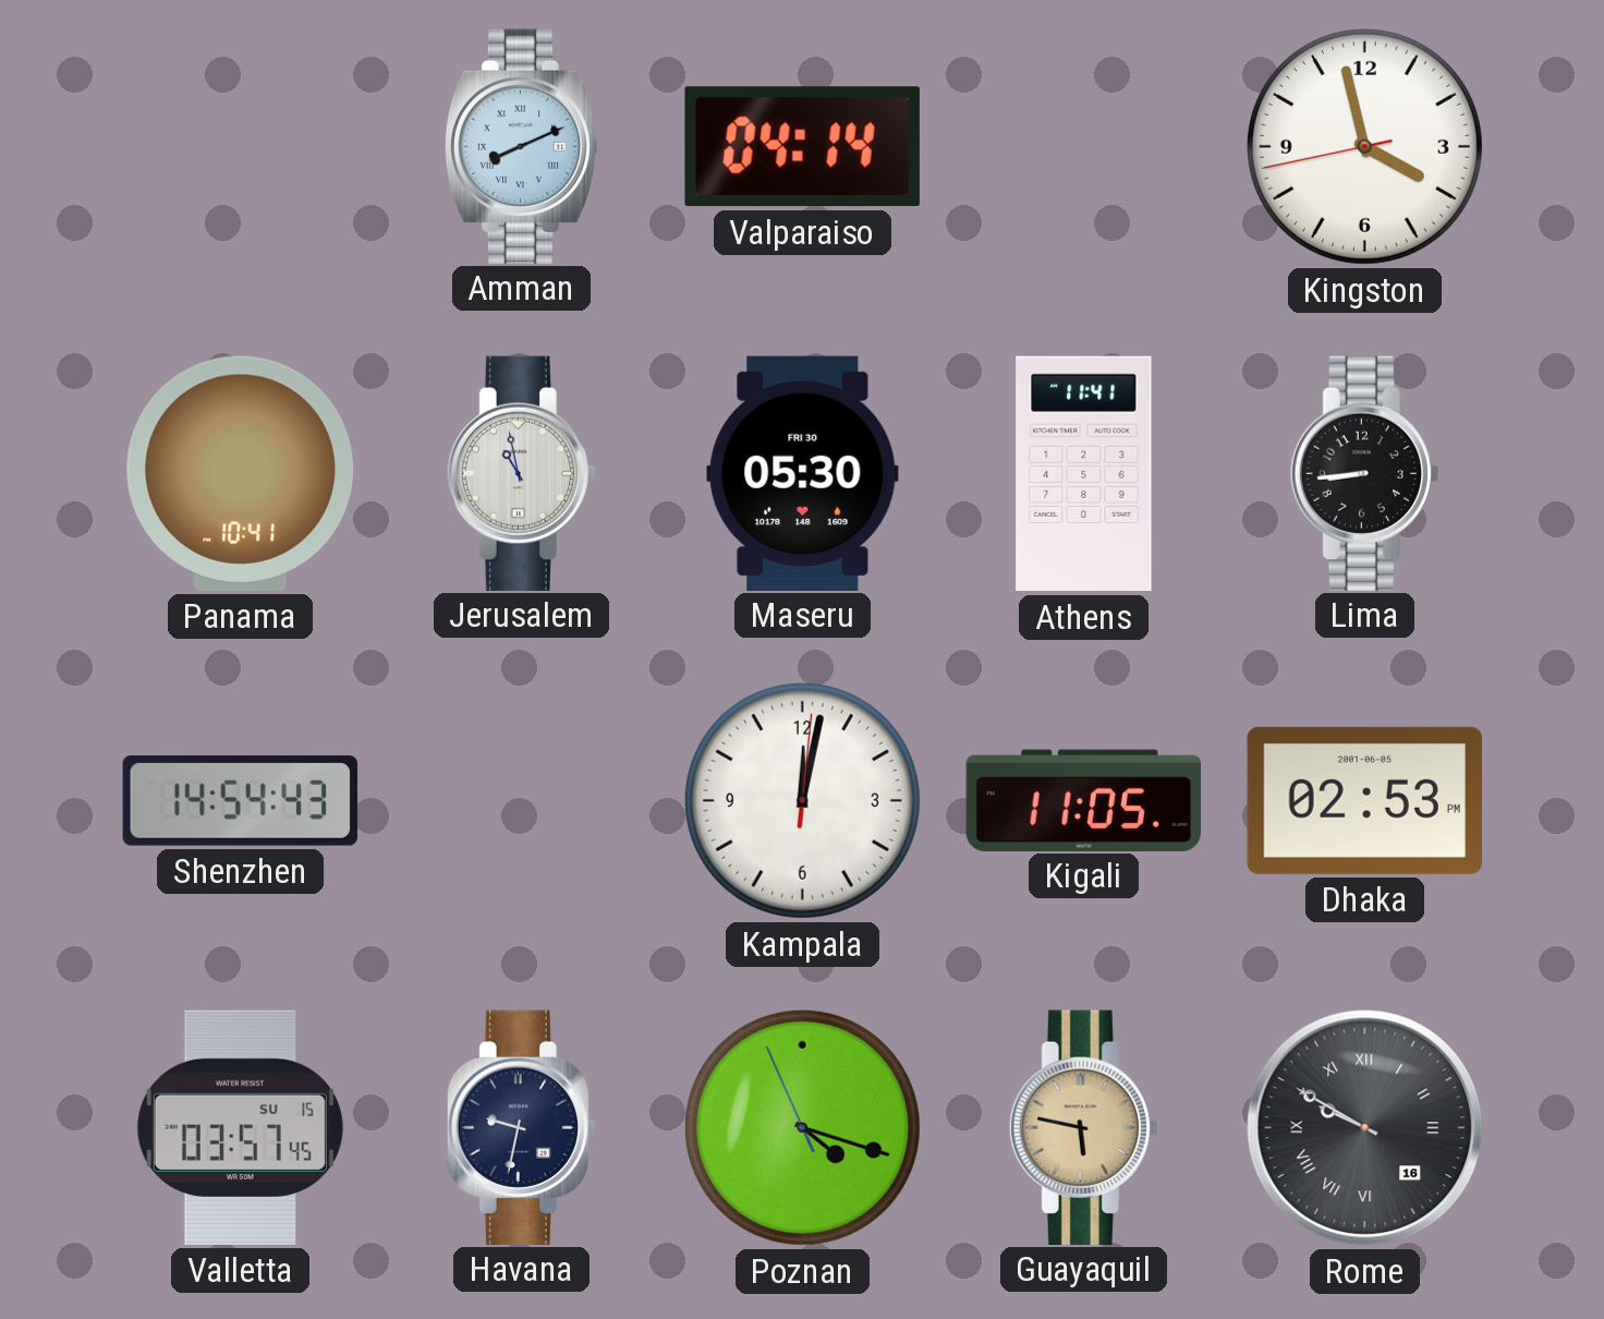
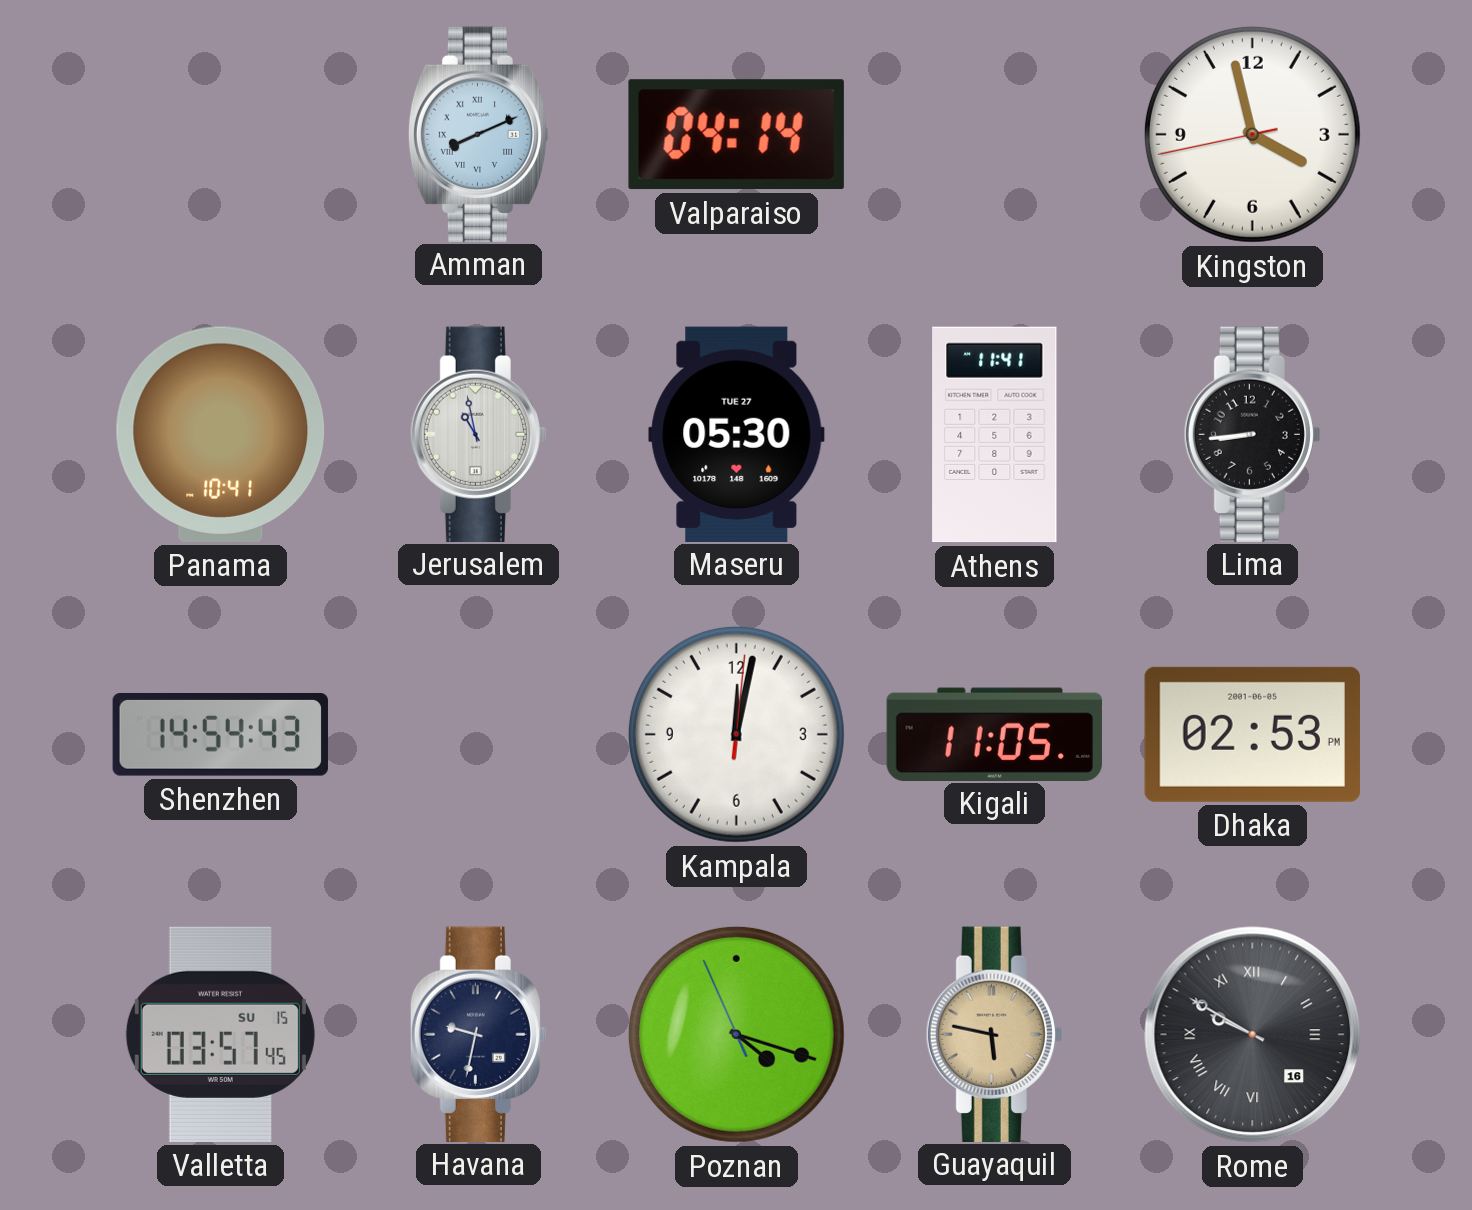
Maseru date: FRI 30 -> TUE 27
